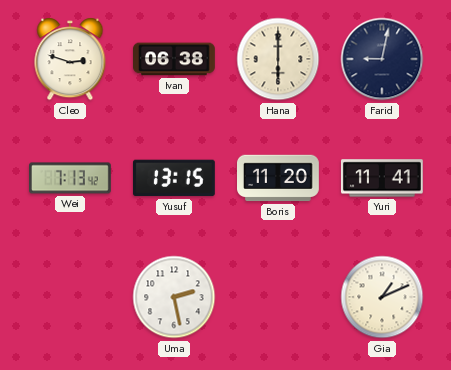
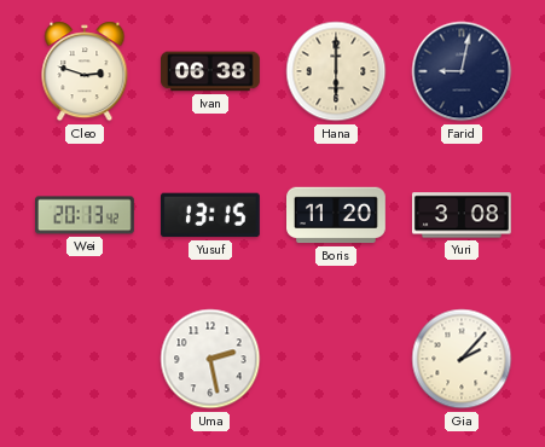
Wei: 7:13 -> 20:13
Yuri: 11:41 -> 3:08
Gia: 1:11 -> 2:07
